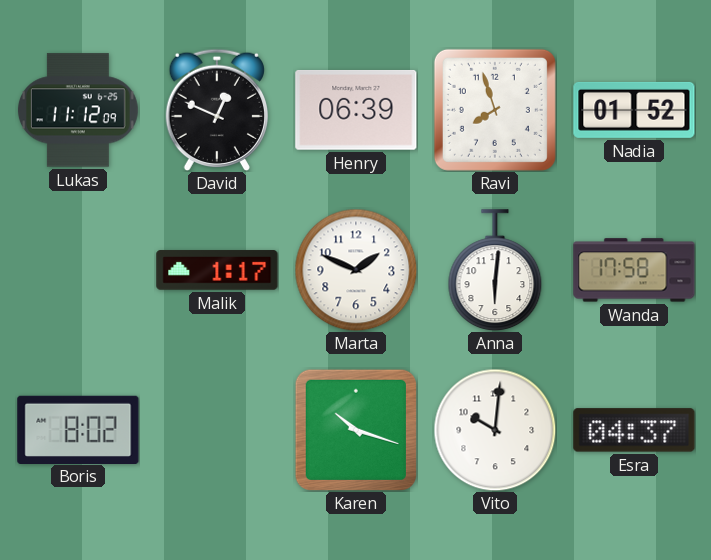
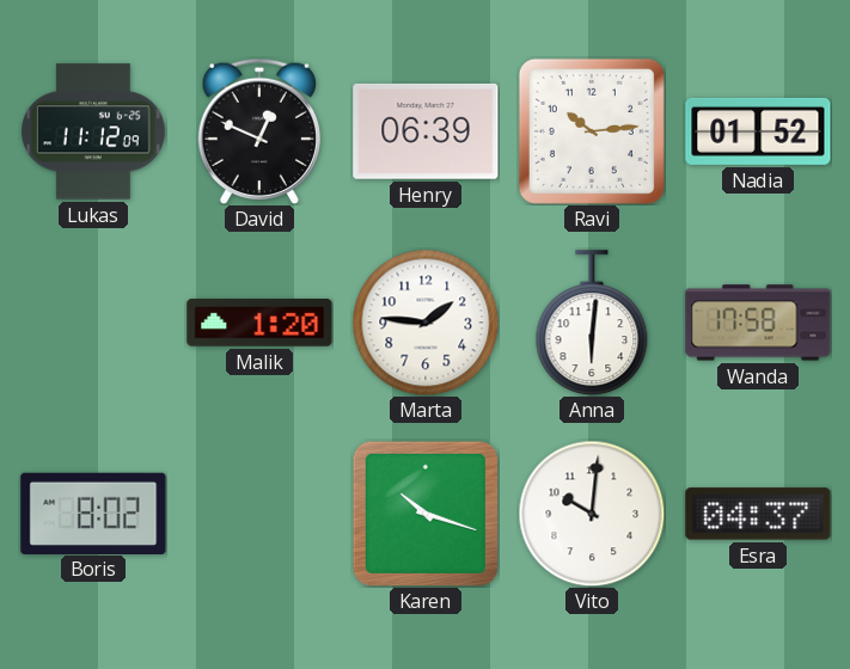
Ravi: 7:57 -> 10:14
Malik: 1:17 -> 1:20
Marta: 1:49 -> 1:46
